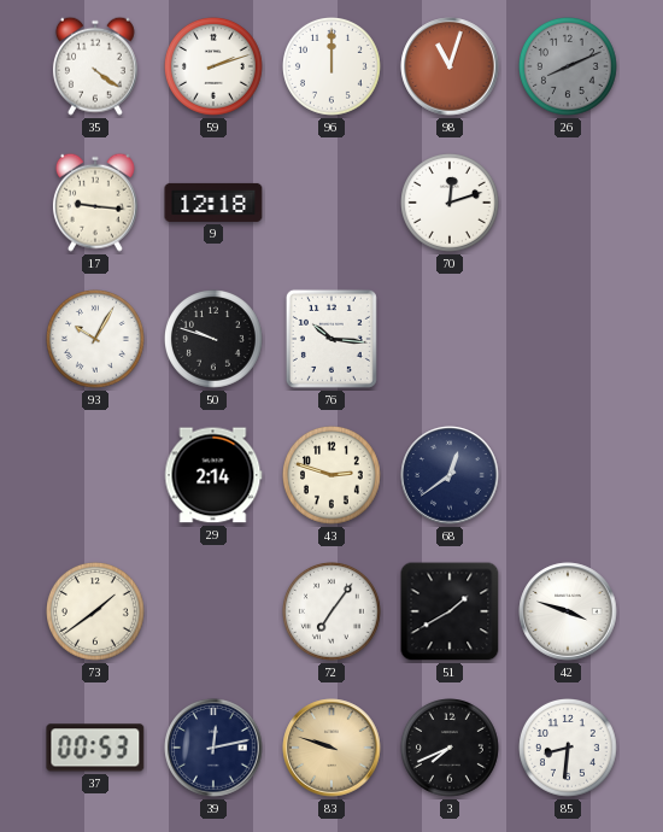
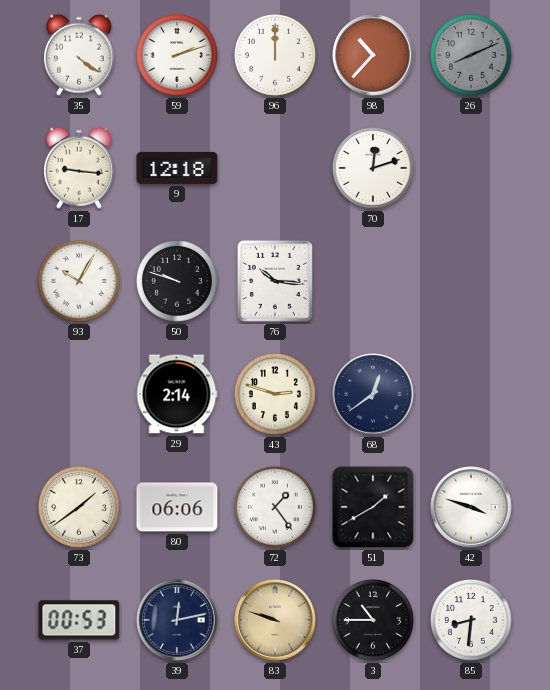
98: 11:03 -> 10:37
80: none -> 06:06
72: 7:06 -> 1:24
3: 7:41 -> 10:45
